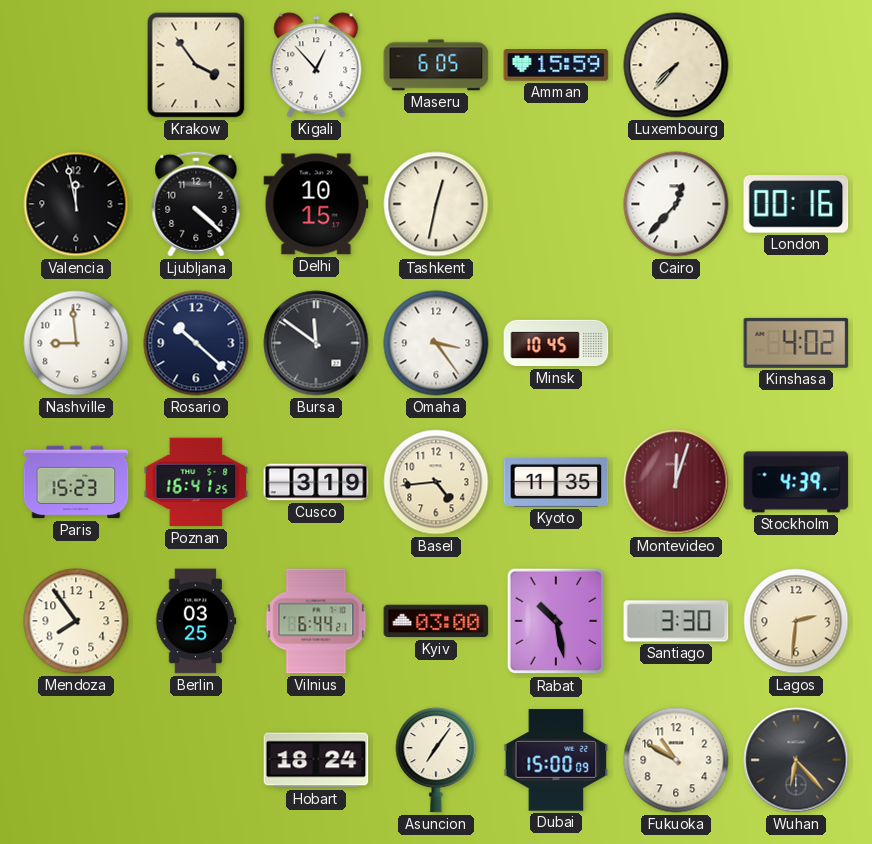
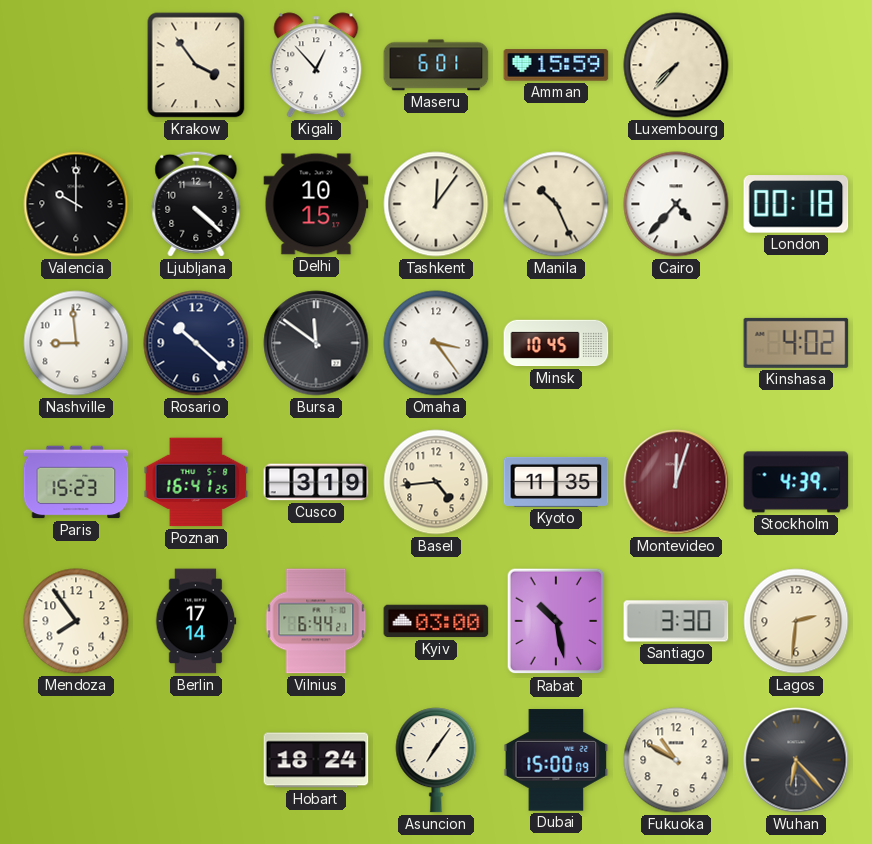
Maseru: 6:05 -> 6:01
Valencia: 11:58 -> 10:00
Tashkent: 12:32 -> 12:06
Manila: none -> 10:26
Cairo: 12:37 -> 4:37
London: 00:16 -> 00:18
Berlin: 03:25 -> 17:14
